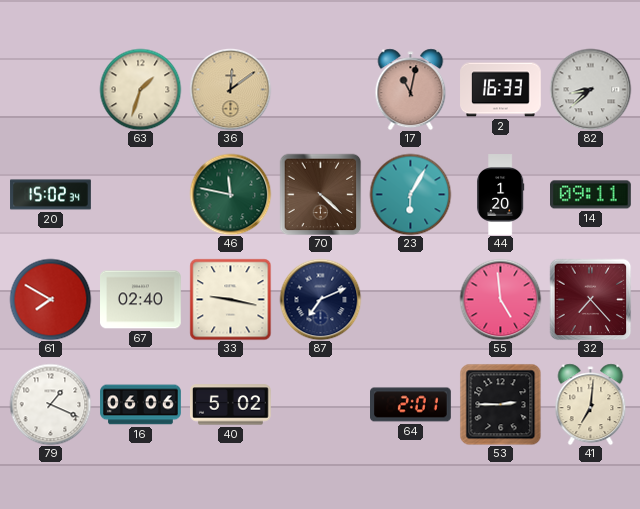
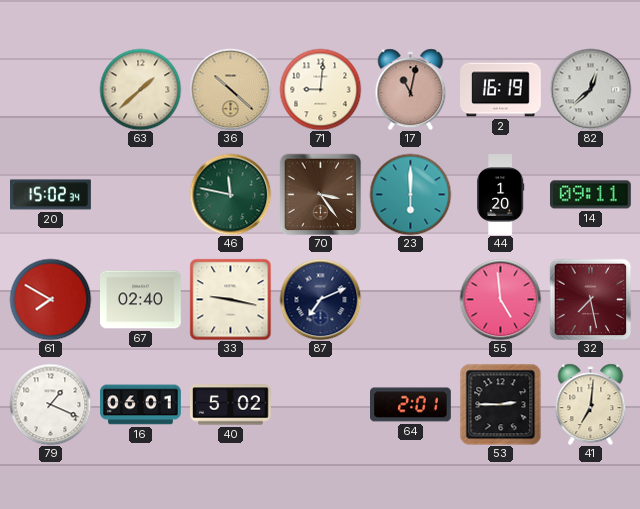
63: 1:33 -> 1:38
36: 12:09 -> 10:22
71: none -> 9:01
2: 16:33 -> 16:19
82: 8:38 -> 12:38
70: 4:22 -> 3:24
23: 6:05 -> 6:00
32: 7:23 -> 7:28
16: 06:06 -> 06:01
